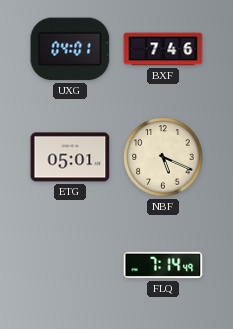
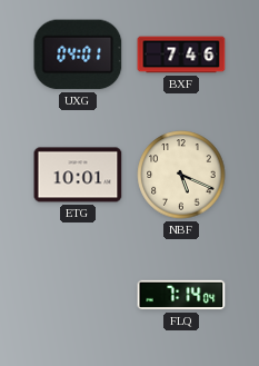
ETG: 05:01 -> 10:01
FLQ: 7:14:49 -> 7:14:04
